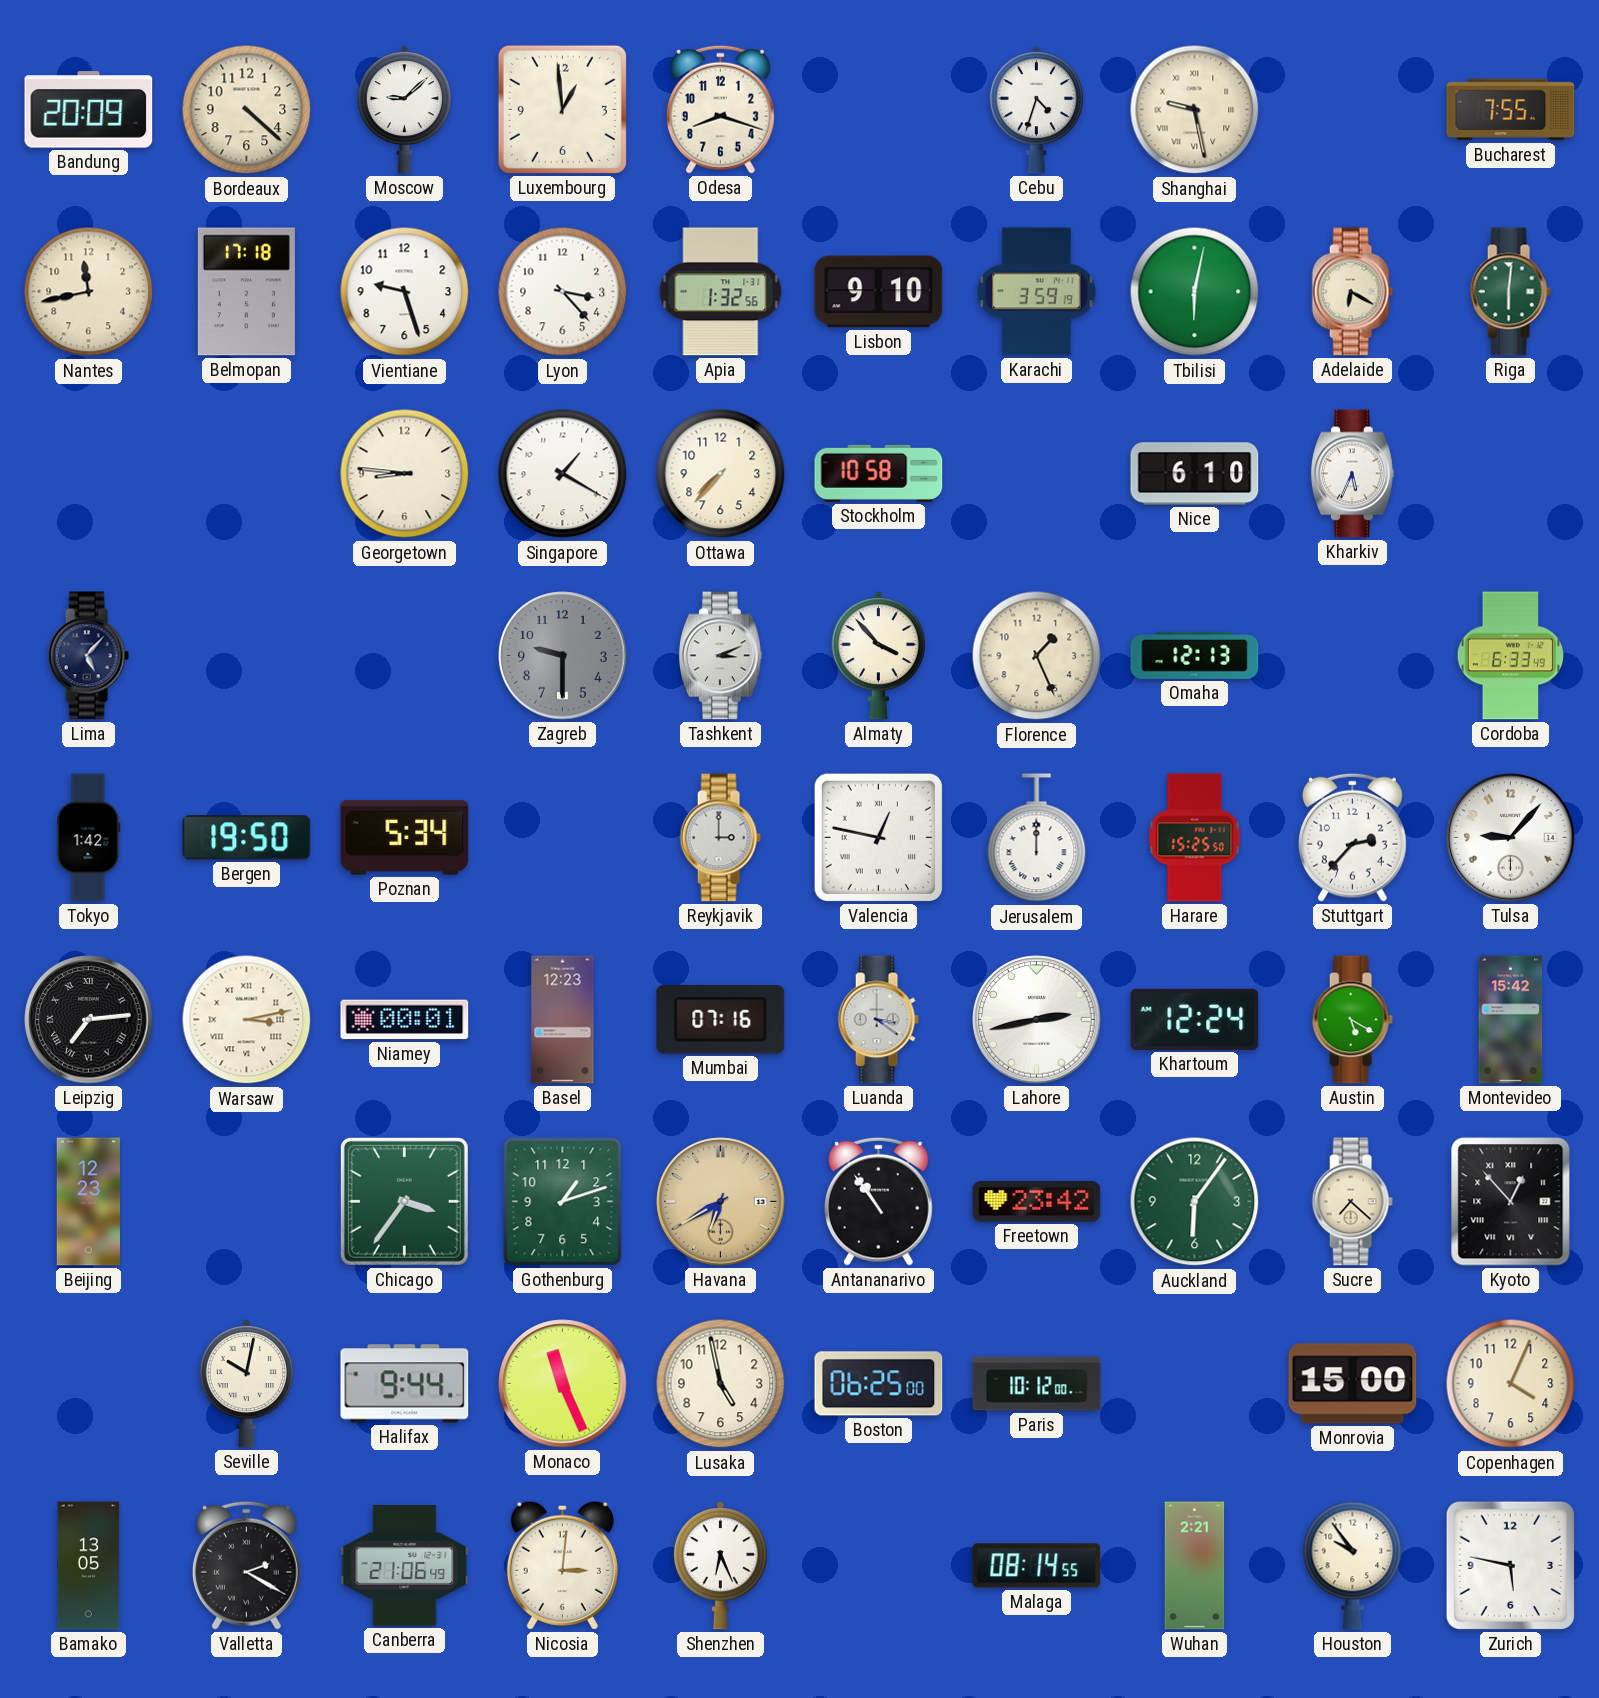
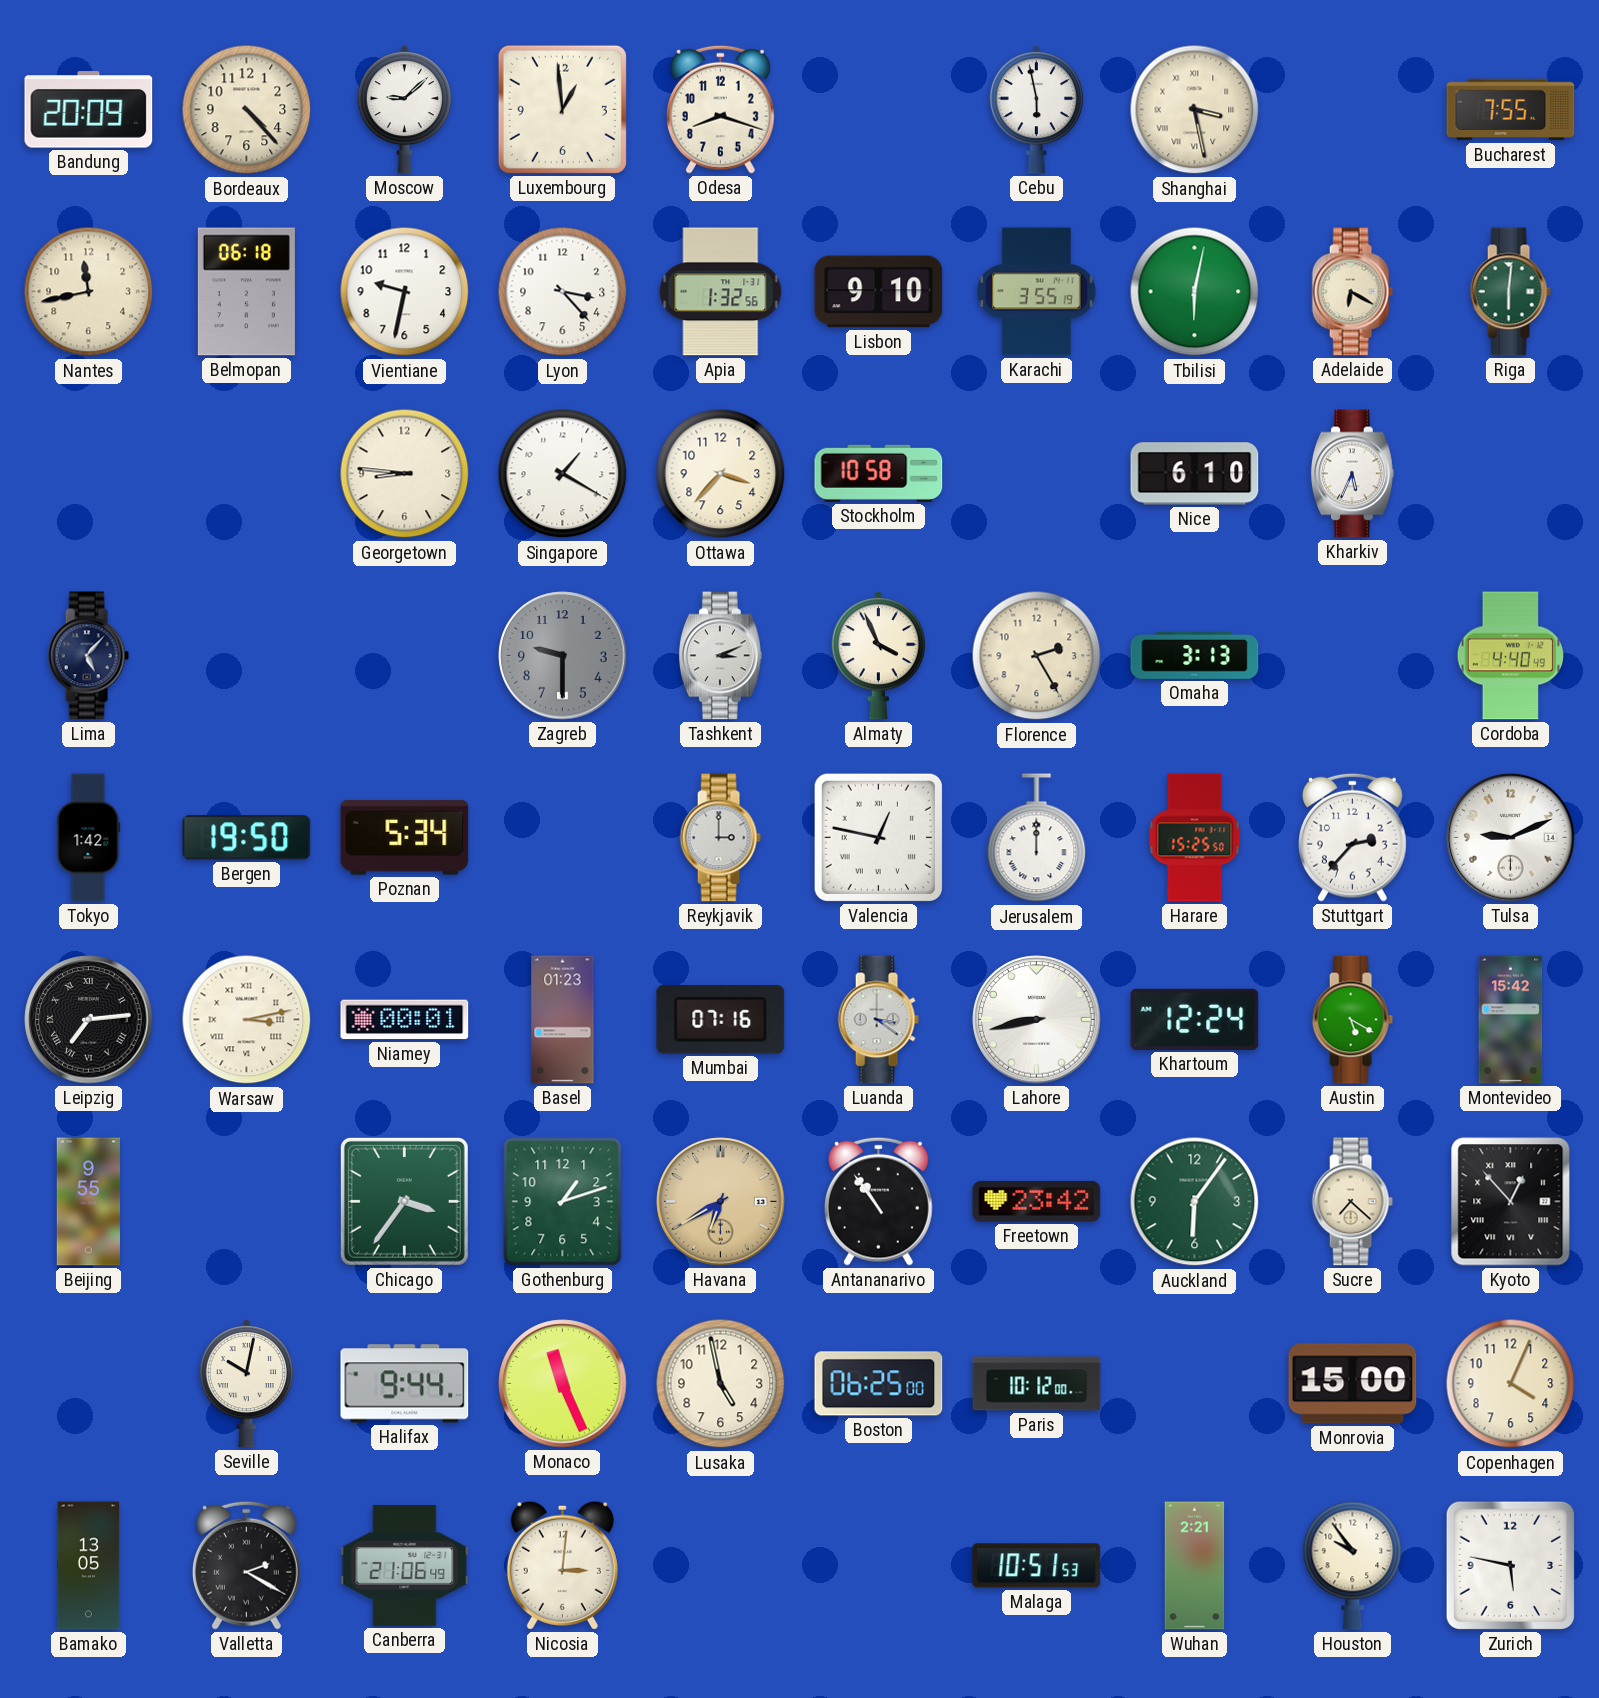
Bordeaux: 4:22 -> 4:23
Cebu: 4:33 -> 5:58
Shanghai: 9:28 -> 3:28
Belmopan: 17:18 -> 06:18
Vientiane: 9:27 -> 9:32
Karachi: 3:59 -> 3:55
Ottawa: 7:37 -> 3:37
Almaty: 3:53 -> 3:56
Florence: 1:26 -> 2:25
Omaha: 12:13 -> 3:13
Cordoba: 6:33 -> 4:40
Tulsa: 9:07 -> 9:11
Basel: 12:23 -> 01:23
Lahore: 2:43 -> 8:43
Beijing: 12:23 -> 9:55
Shenzhen: 6:26 -> none
Malaga: 08:14 -> 10:51
